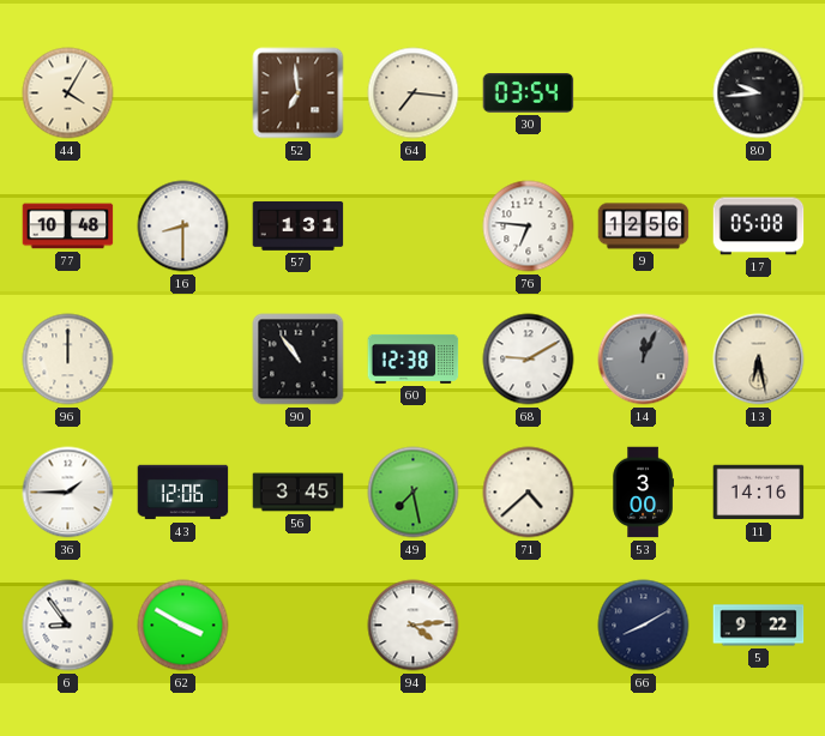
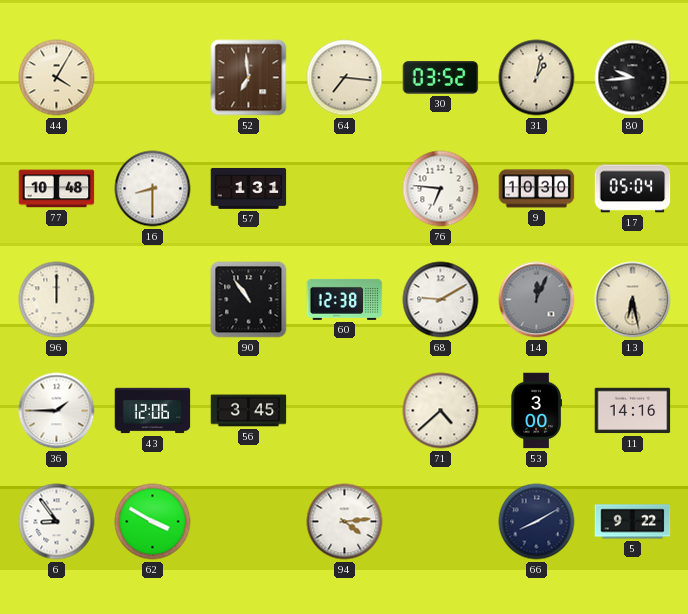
30: 03:54 -> 03:52
31: none -> 1:02
9: 12:56 -> 10:30
17: 05:08 -> 05:04
49: 7:28 -> none
